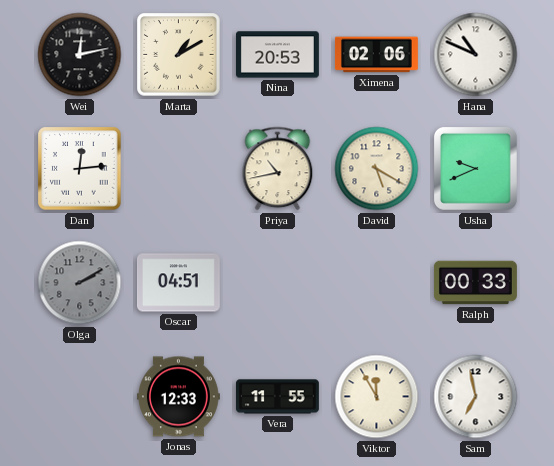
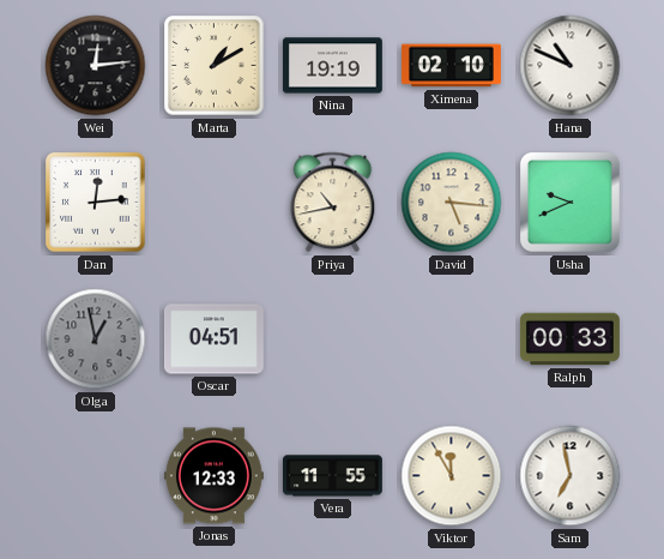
Wei: 12:13 -> 12:14
Nina: 20:53 -> 19:19
Ximena: 02:06 -> 02:10
David: 5:20 -> 5:16
Olga: 2:10 -> 12:58
